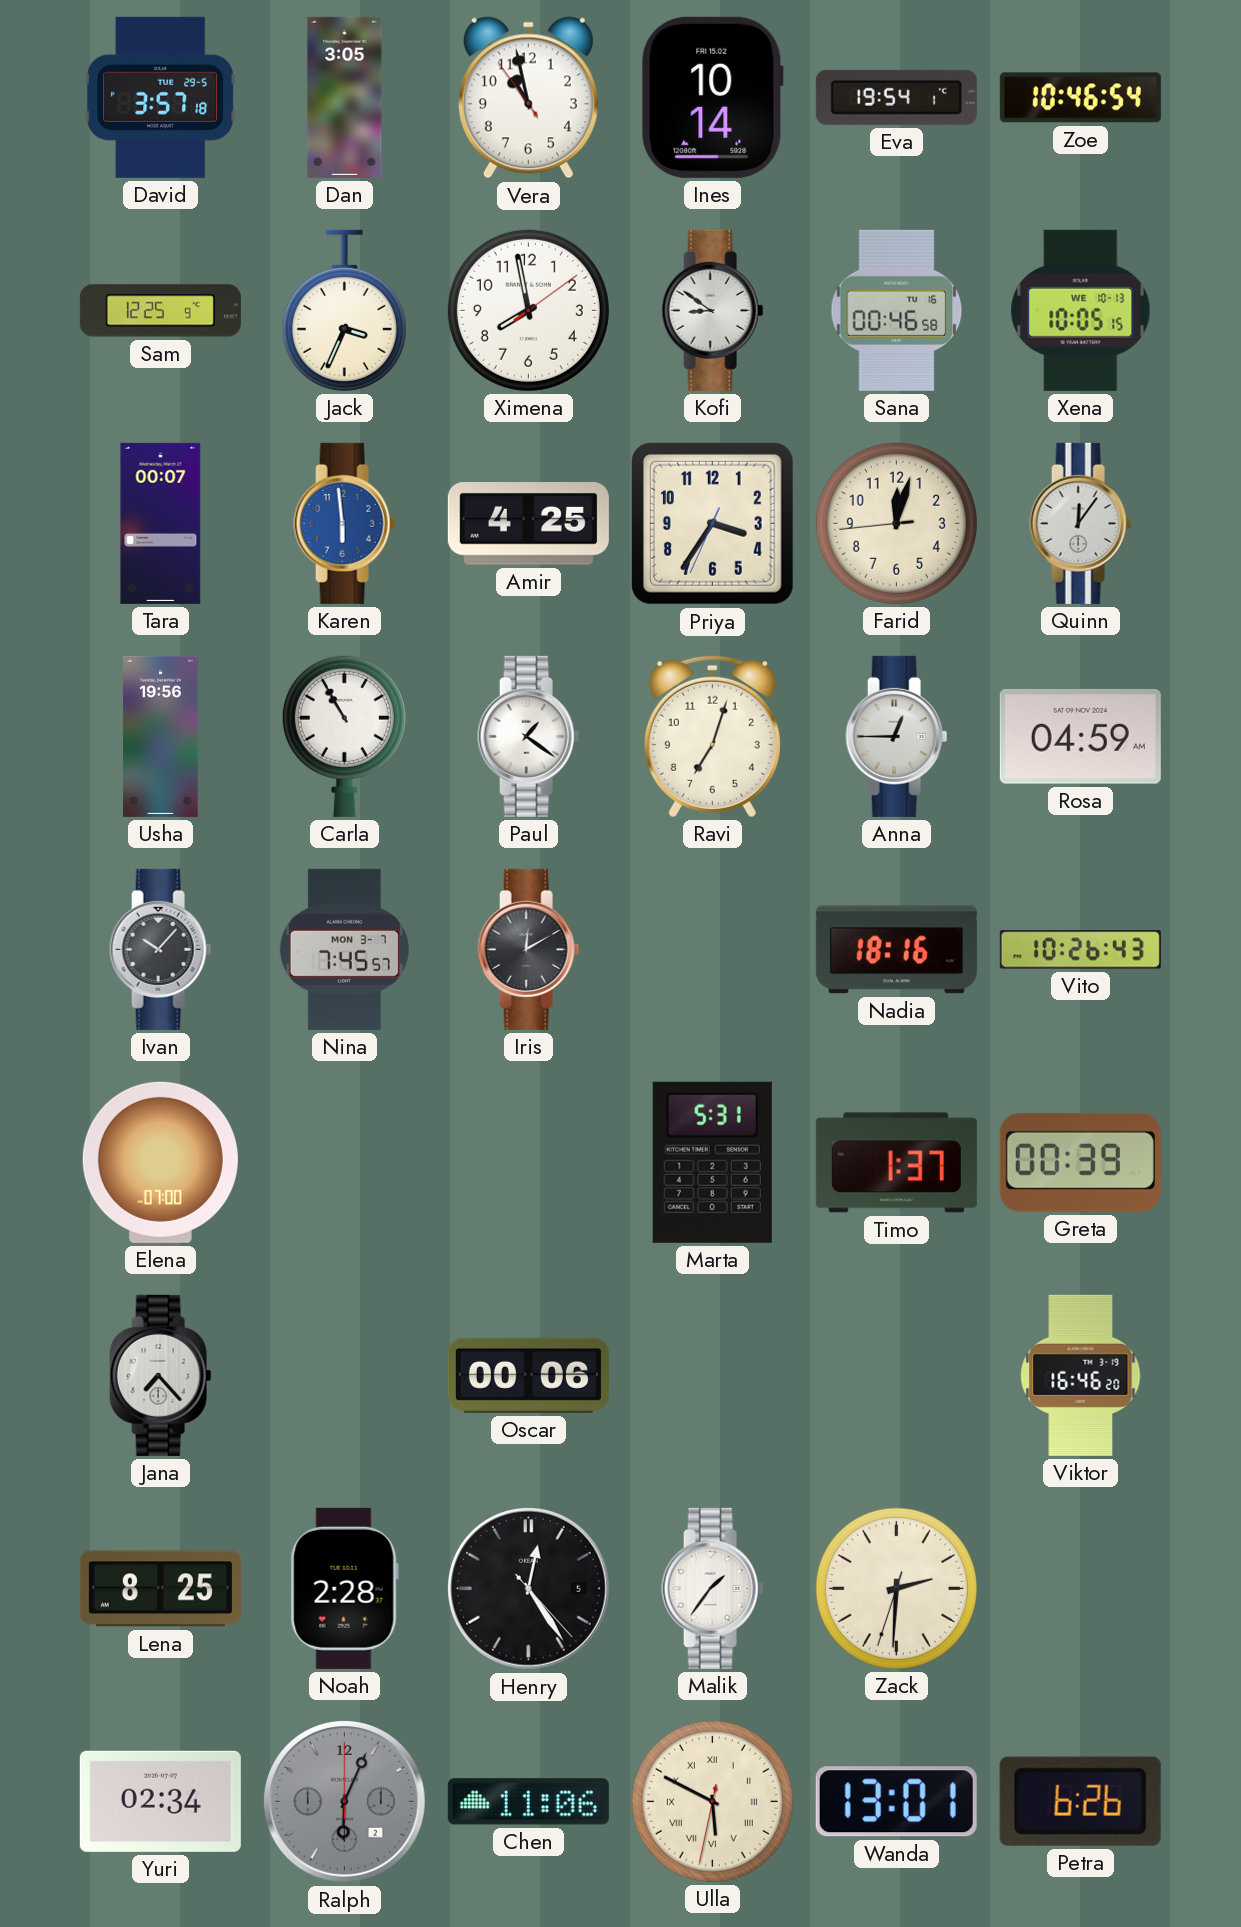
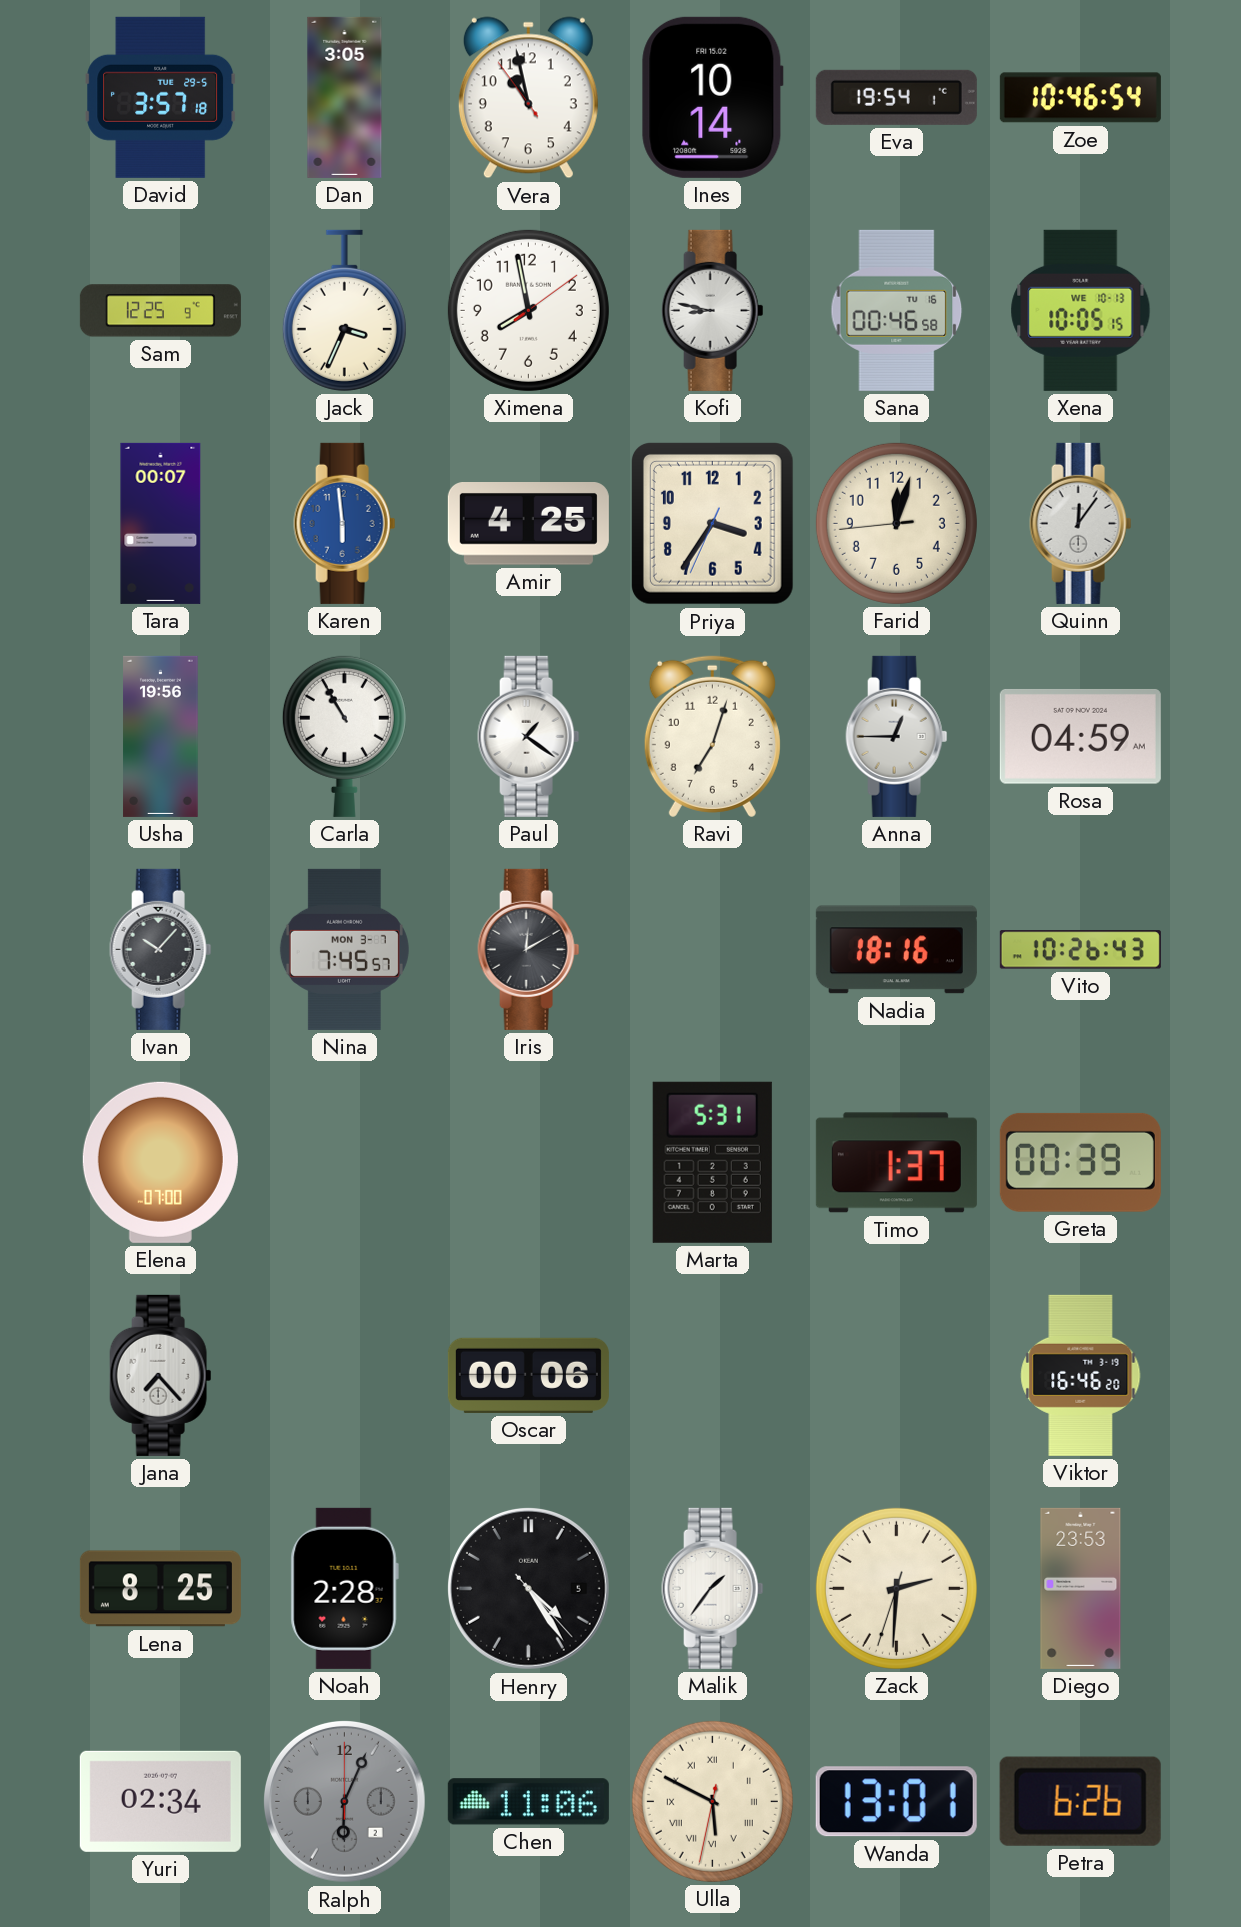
Kofi: 8:51 -> 8:47
Henry: 12:24 -> 4:24
Diego: none -> 23:53
